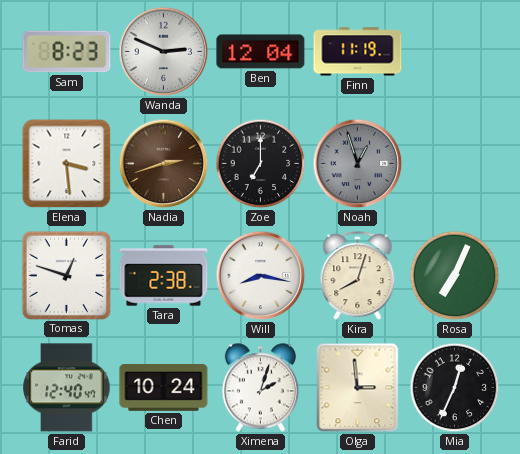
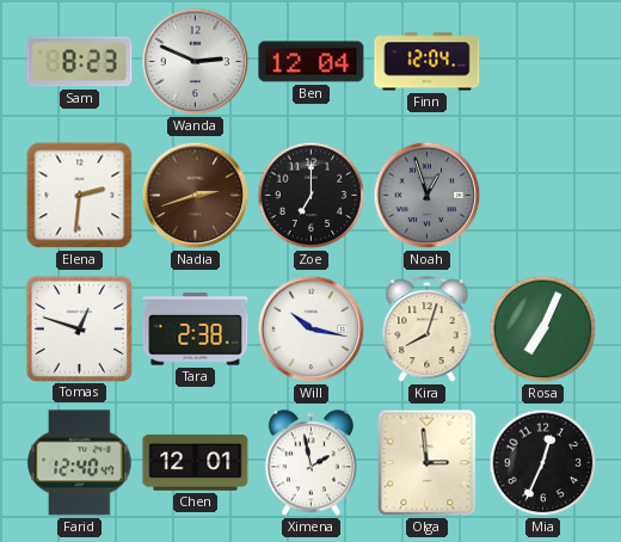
Finn: 11:19 -> 12:04
Elena: 3:29 -> 2:31
Will: 8:17 -> 10:17
Chen: 10:24 -> 12:01
Ximena: 2:03 -> 1:58
